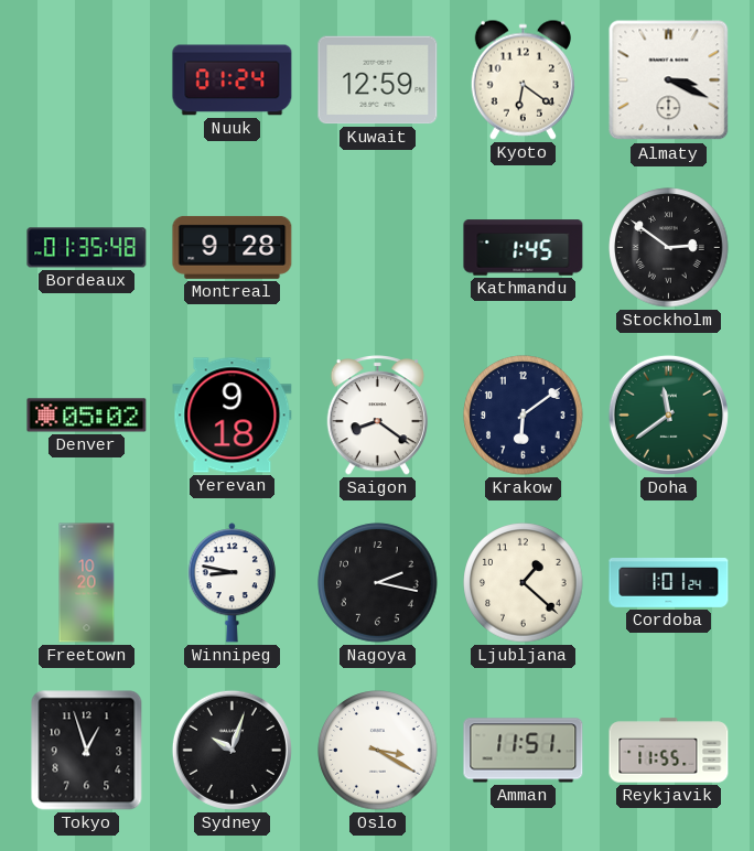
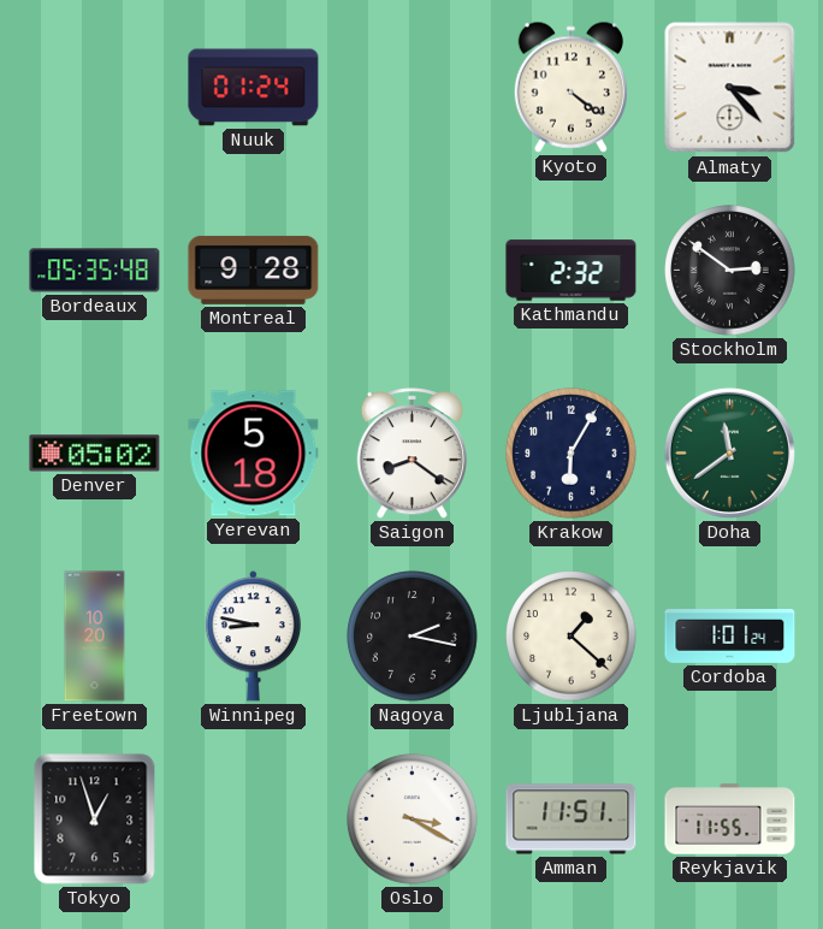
Kuwait: 12:59 -> none
Kyoto: 6:21 -> 4:21
Almaty: 3:19 -> 3:23
Bordeaux: 01:35 -> 05:35
Kathmandu: 1:45 -> 2:32
Yerevan: 9:18 -> 5:18
Krakow: 6:09 -> 6:05
Sydney: 10:03 -> none
